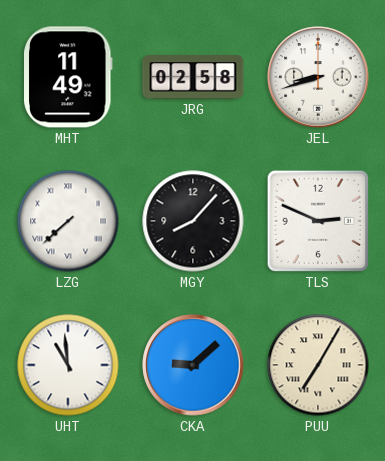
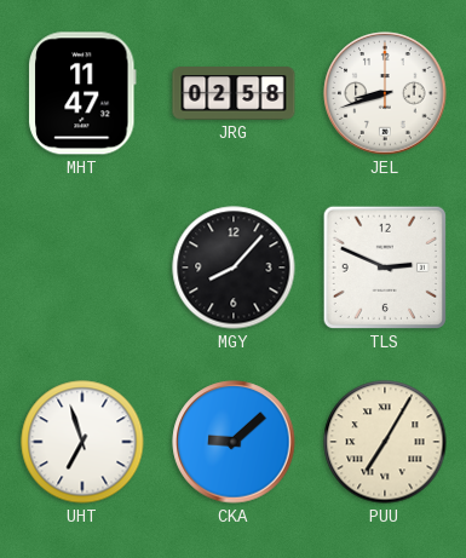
MHT: 11:49 -> 11:47
LZG: 7:38 -> none
UHT: 10:59 -> 6:57
